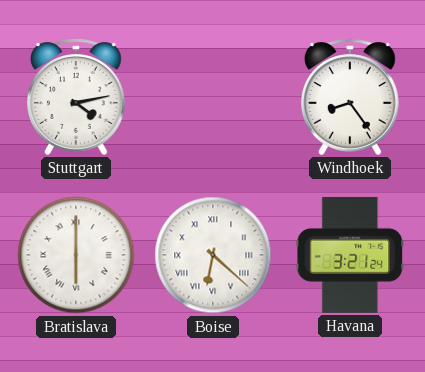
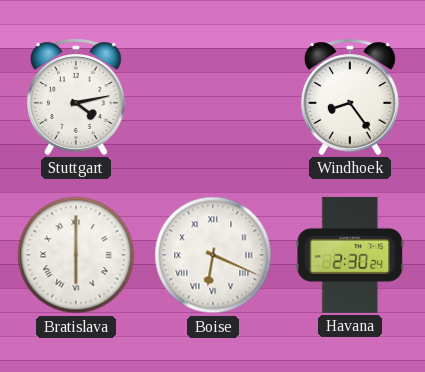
Boise: 6:22 -> 6:19
Havana: 3:21 -> 2:30
